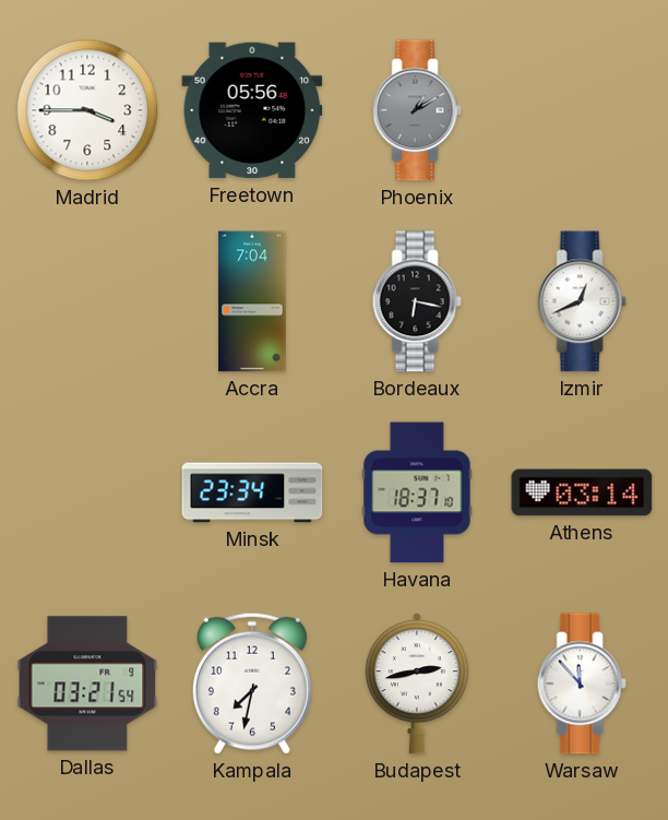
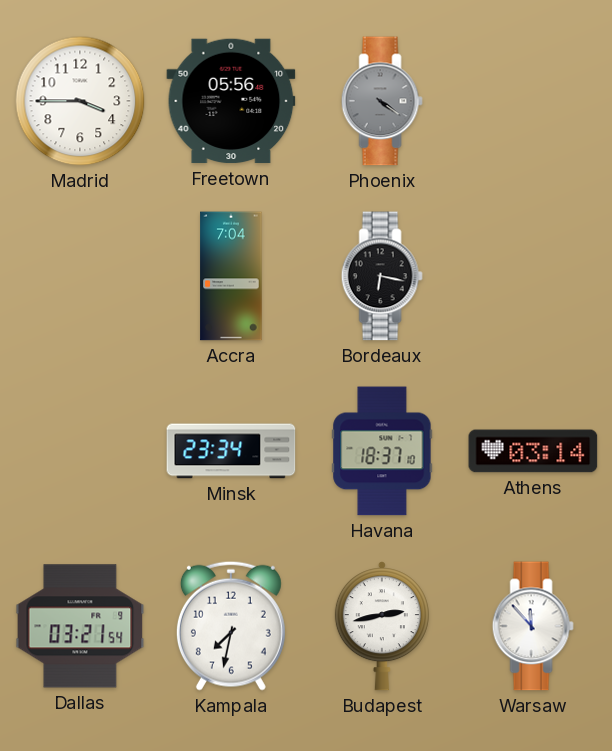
Phoenix: 1:10 -> 4:21
Izmir: 12:41 -> none
